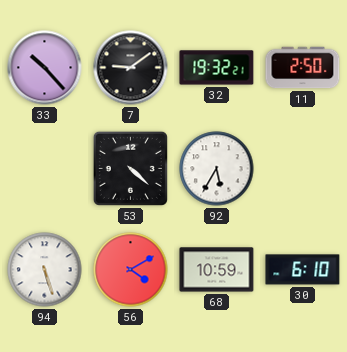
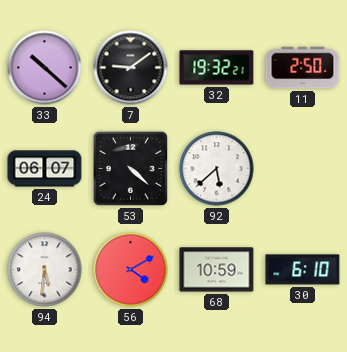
33: 10:23 -> 10:22
24: none -> 06:07
92: 5:35 -> 5:38
94: 5:27 -> 5:31
